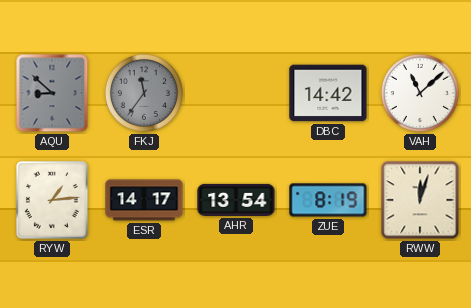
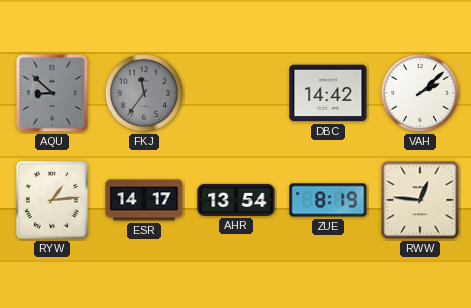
VAH: 11:08 -> 2:08
RWW: 12:03 -> 12:46
